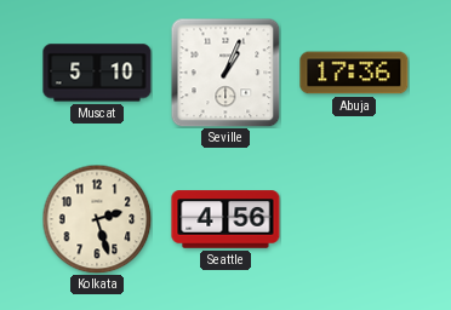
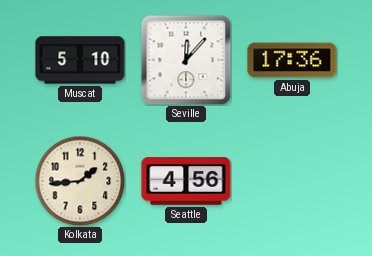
Seville: 1:04 -> 12:07
Kolkata: 2:27 -> 1:44
